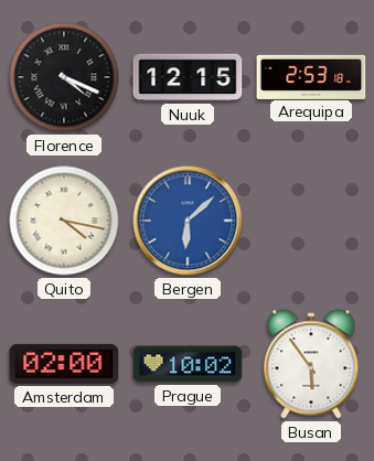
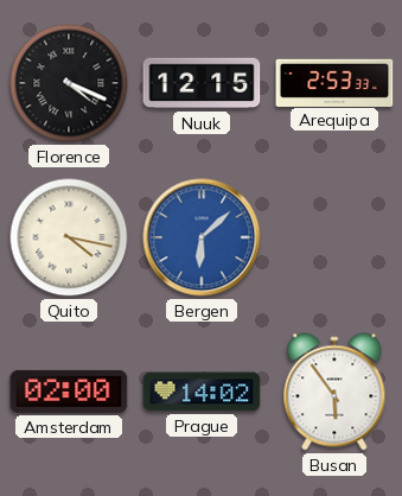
Arequipa: 2:53:18 -> 2:53:33
Prague: 10:02 -> 14:02
